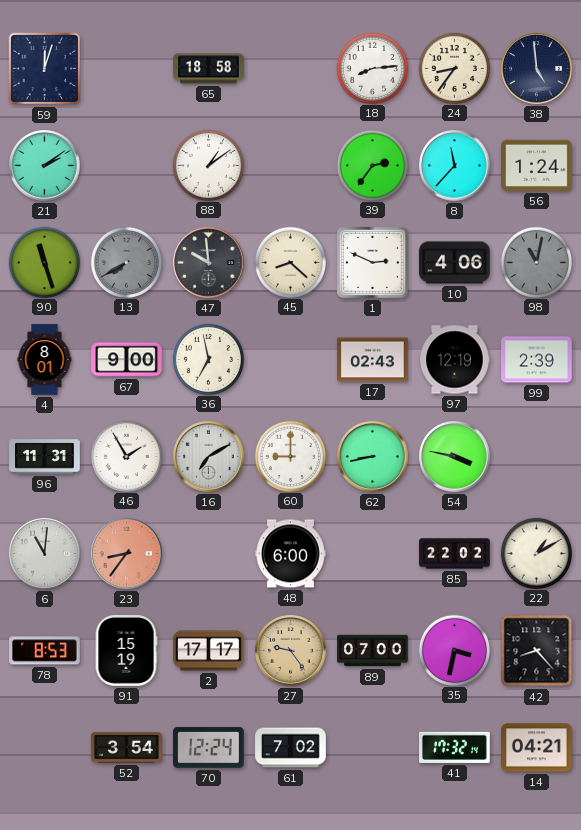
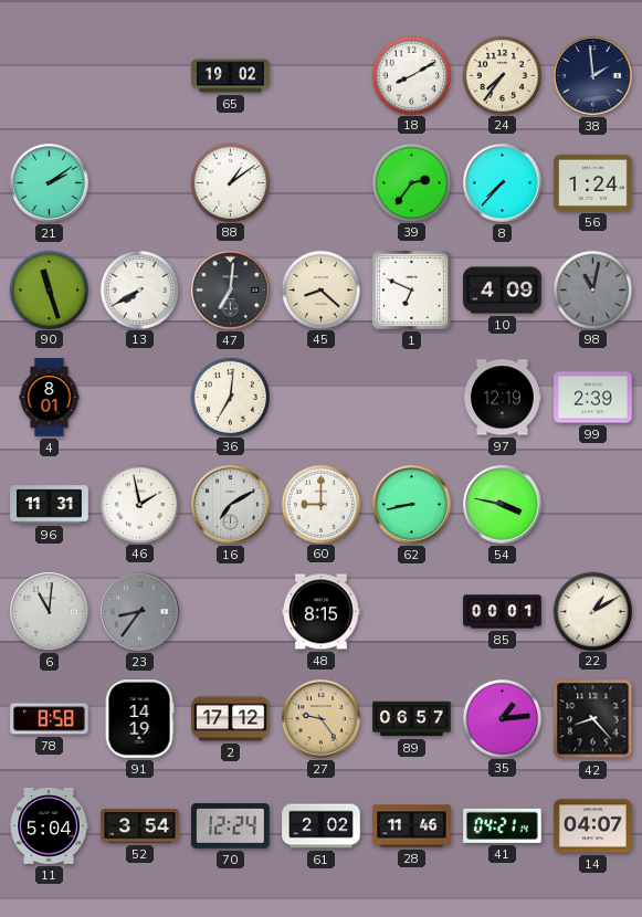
59: 12:03 -> none
65: 18:58 -> 19:02
18: 8:14 -> 8:10
24: 8:36 -> 7:36
38: 4:59 -> 1:59
8: 11:37 -> 7:37
13 dial: grey -> white
47: 9:59 -> 7:01
1: 2:49 -> 6:49
10: 4:06 -> 4:09
67: 9:00 -> none
36: 6:58 -> 7:01
17: 02:43 -> none
46: 1:55 -> 1:58
23 dial: salmon -> grey
48: 6:00 -> 8:15
85: 22:02 -> 00:01
78: 8:53 -> 8:58
91: 15:19 -> 14:19
2: 17:17 -> 17:12
89: 07:00 -> 06:57
35: 3:32 -> 1:14
11: none -> 5:04
61: 7:02 -> 2:02
28: none -> 11:46
41: 17:32 -> 04:21
14: 04:21 -> 04:07
